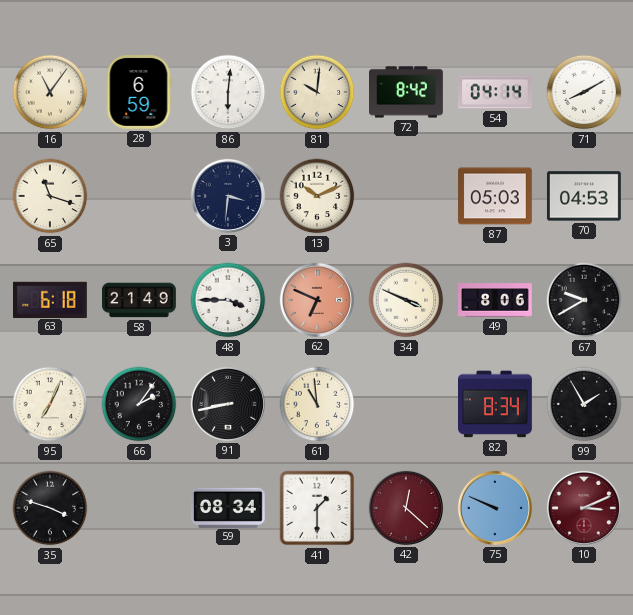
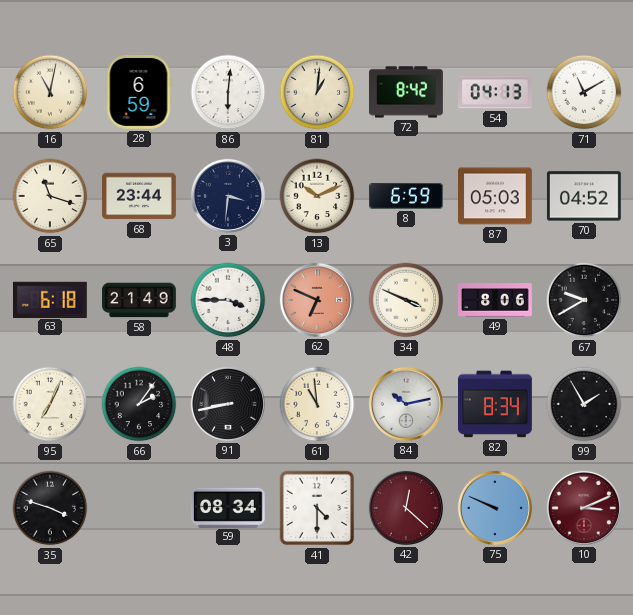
16: 11:06 -> 11:02
81: 10:01 -> 1:01
54: 04:14 -> 04:13
71: 8:10 -> 11:10
68: none -> 23:44
8: none -> 6:59
70: 04:53 -> 04:52
84: none -> 10:13
41: 1:30 -> 4:30
